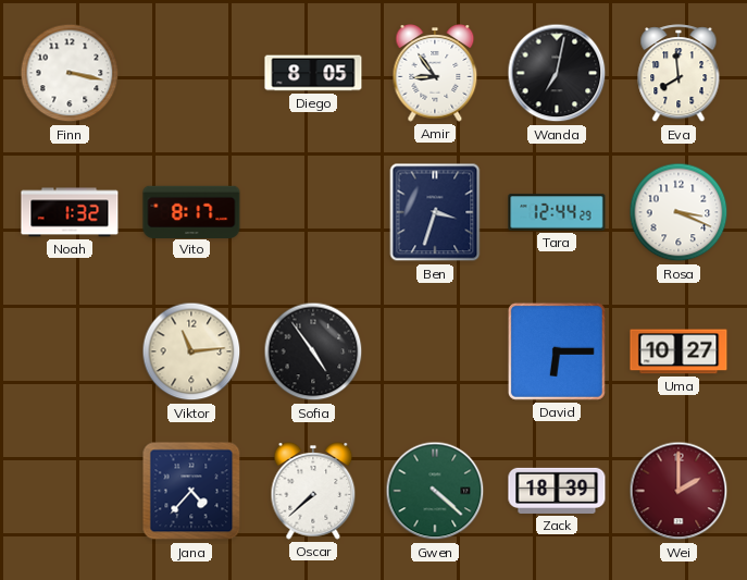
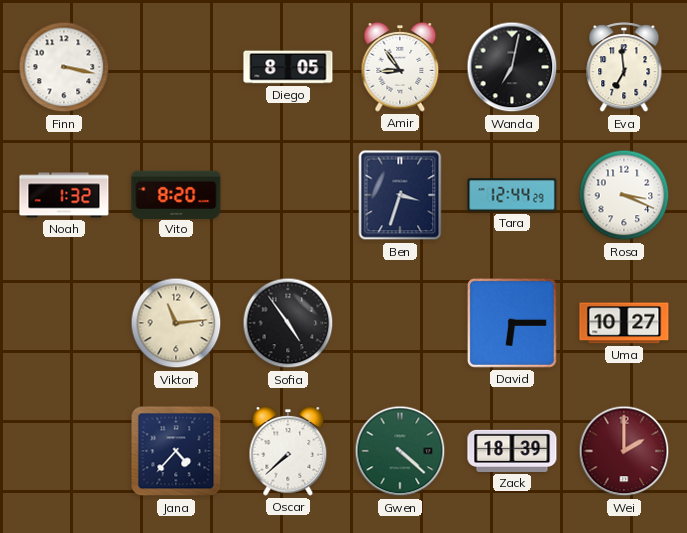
Eva: 7:59 -> 6:59
Vito: 8:17 -> 8:20
